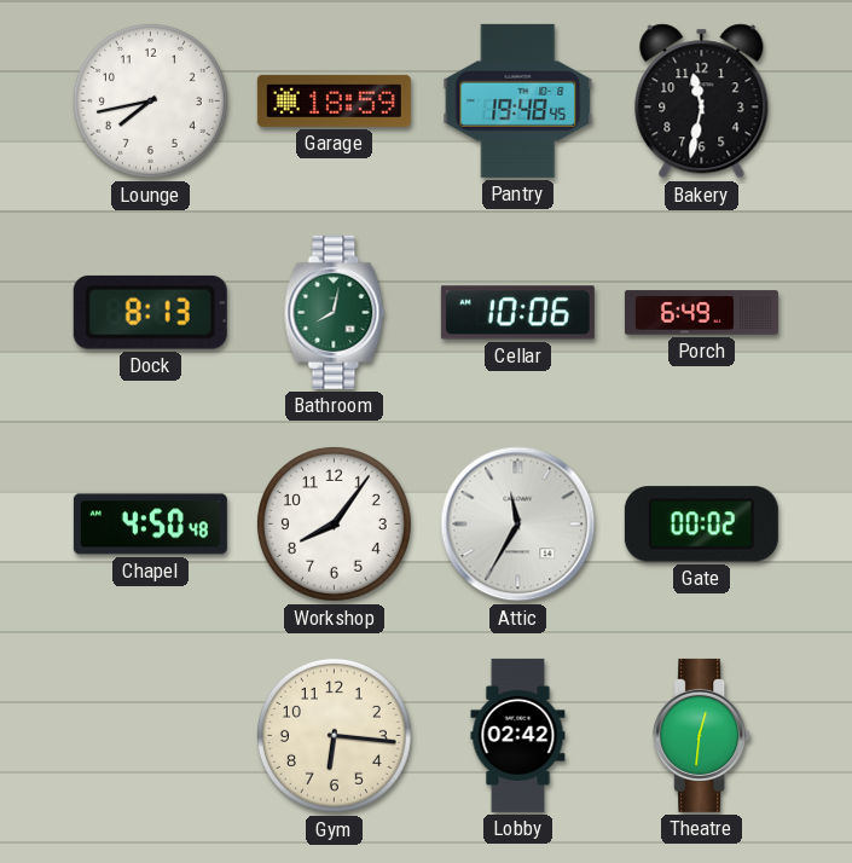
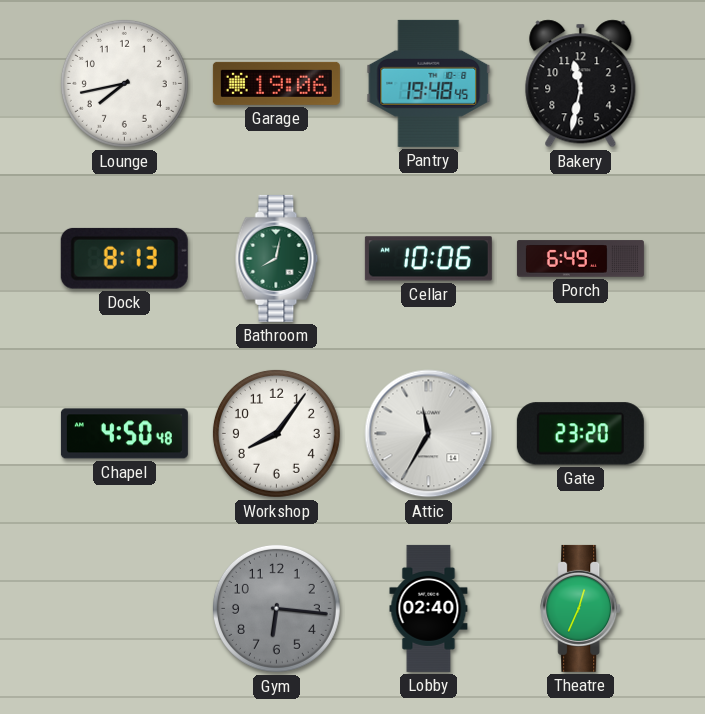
Garage: 18:59 -> 19:06
Gate: 00:02 -> 23:20
Gym dial: cream -> grey
Lobby: 02:42 -> 02:40
Theatre: 12:31 -> 12:34
